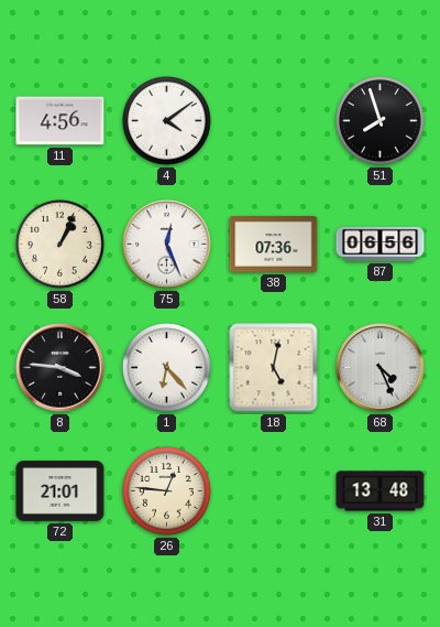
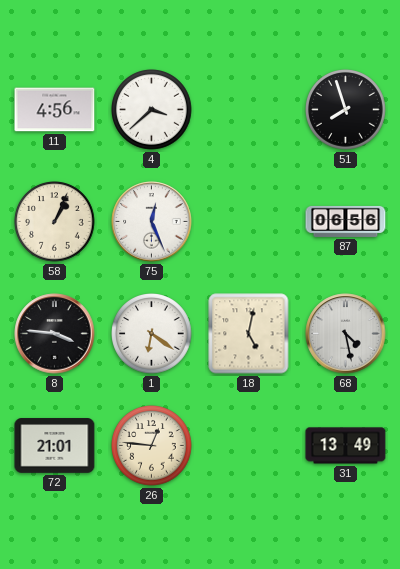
4: 4:09 -> 3:38
38: 07:36 -> none
1: 6:23 -> 6:21
68: 4:26 -> 4:28
31: 13:48 -> 13:49
